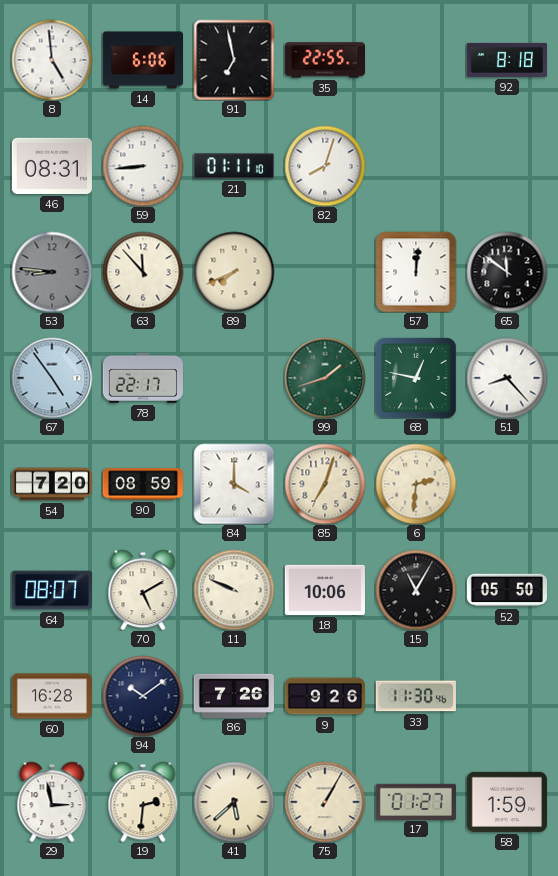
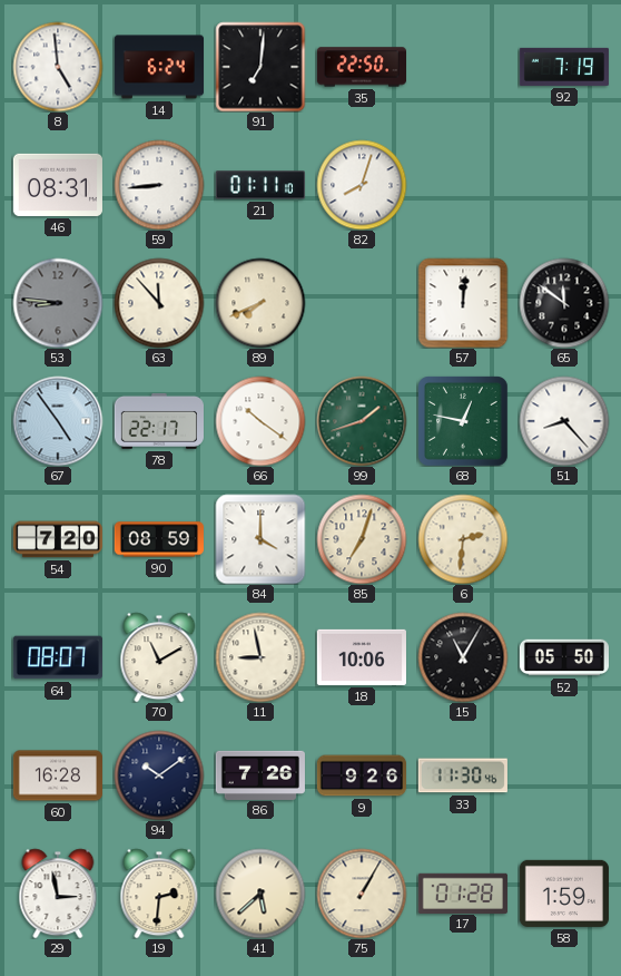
14: 6:06 -> 6:24
91: 6:58 -> 7:01
35: 22:55 -> 22:50
92: 8:18 -> 7:19
66: none -> 10:21
70: 5:10 -> 11:10
11: 9:49 -> 8:58
17: 01:27 -> 01:28
